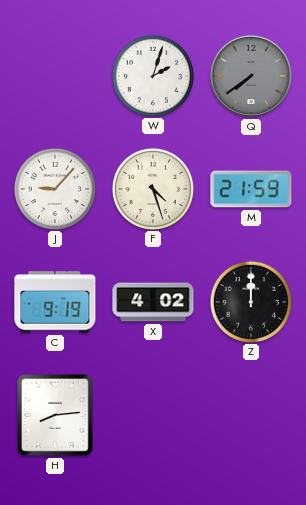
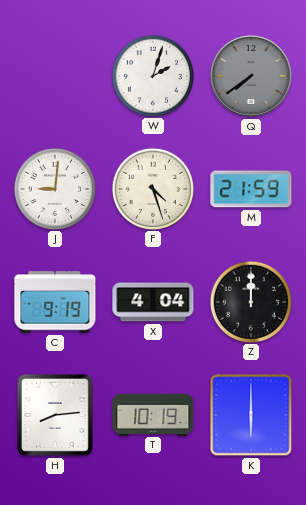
J: 9:07 -> 9:01
X: 4:02 -> 4:04
T: none -> 10:19
K: none -> 6:00
